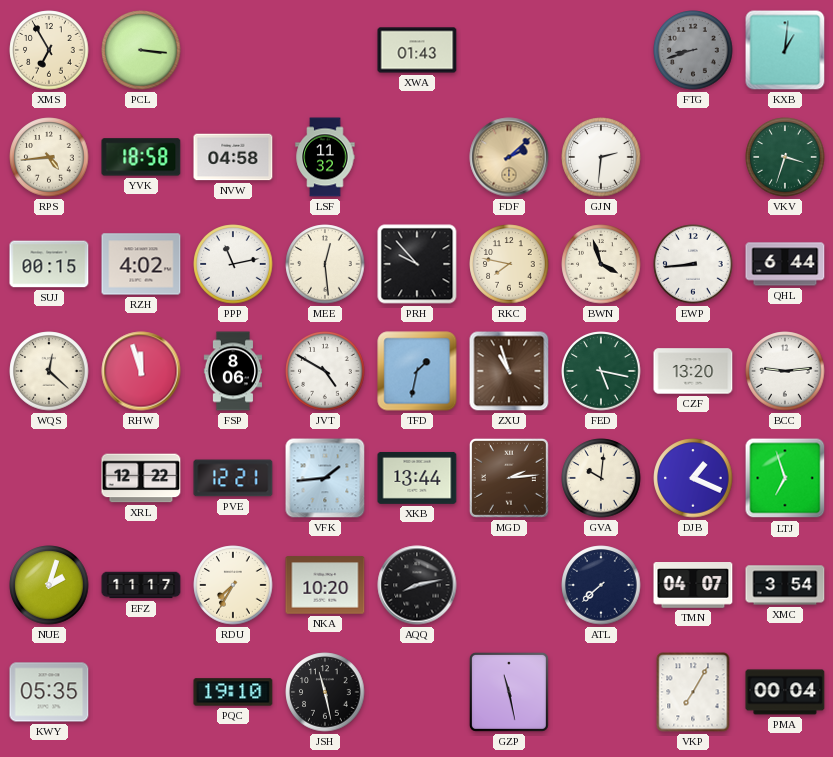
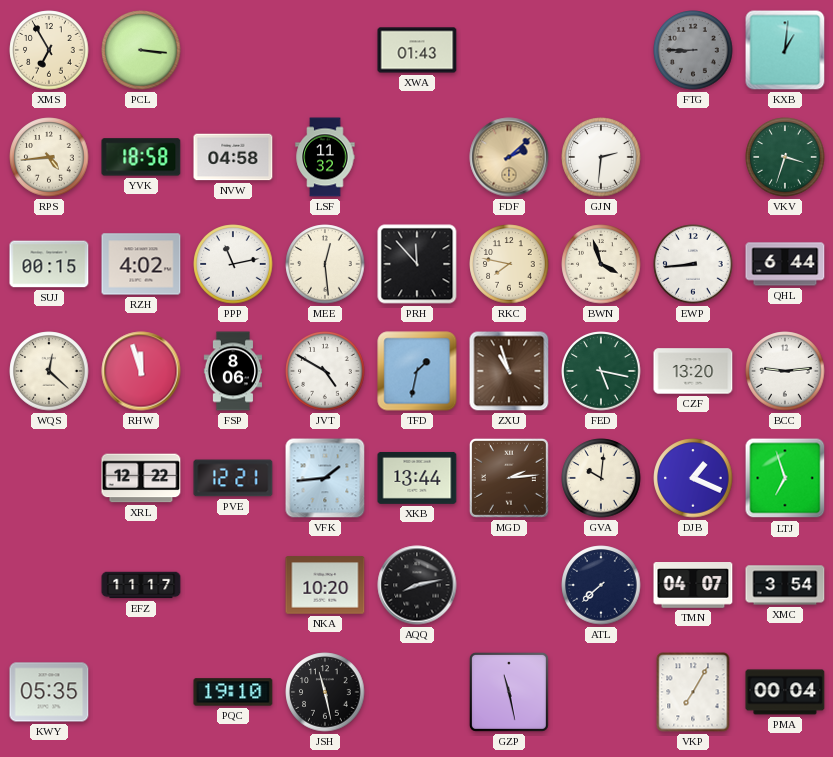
FTG: 8:42 -> 8:45
PRH: 9:53 -> 11:53
NUE: 2:03 -> none
RDU: 7:35 -> none
